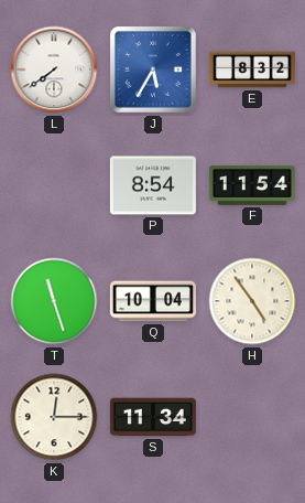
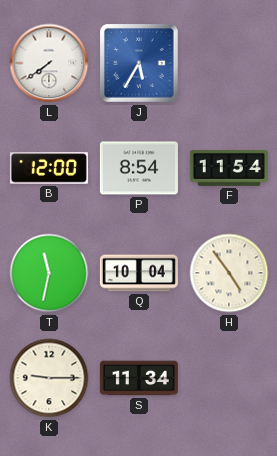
E: 8:32 -> none
B: none -> 12:00
T: 11:27 -> 11:32
K: 12:15 -> 9:15
